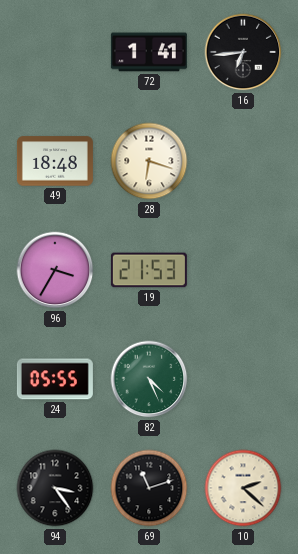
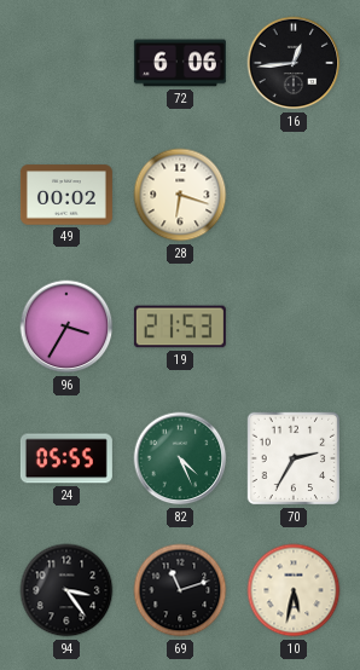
72: 1:41 -> 6:06
16: 6:44 -> 12:44
49: 18:48 -> 00:02
70: none -> 2:35
10: 2:22 -> 5:32
